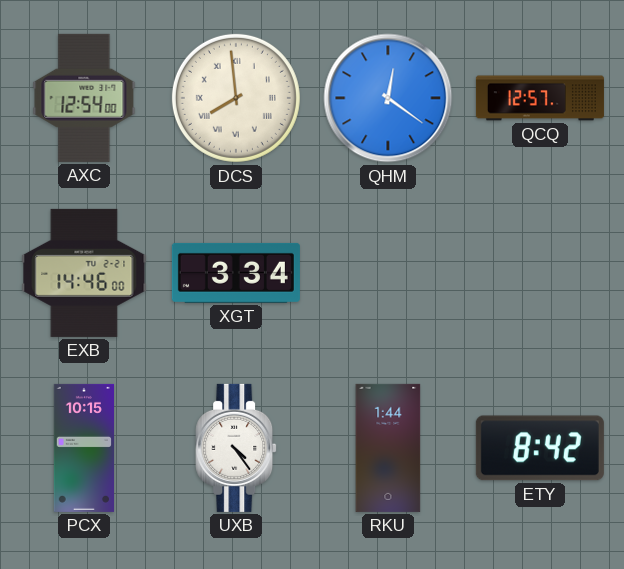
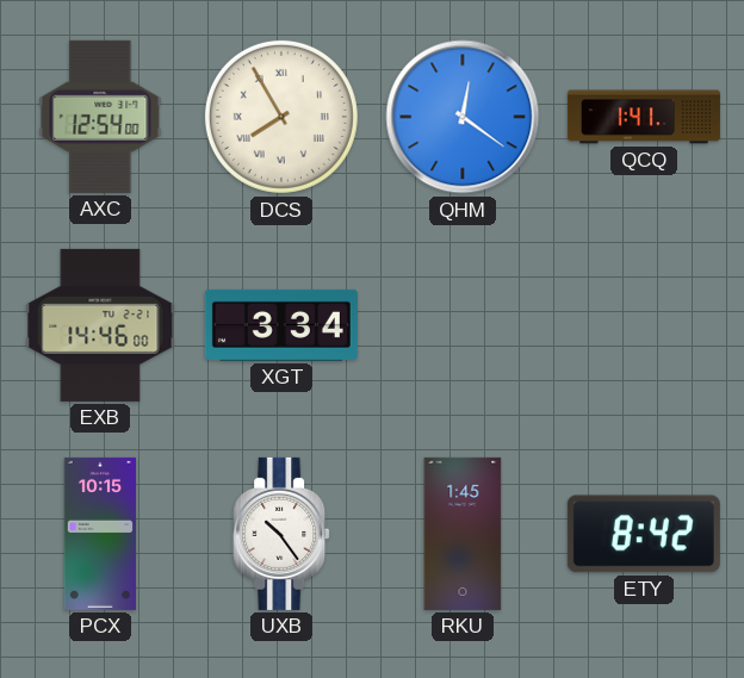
DCS: 7:59 -> 7:55
QCQ: 12:57 -> 1:41
UXB: 4:24 -> 10:24
RKU: 1:44 -> 1:45
